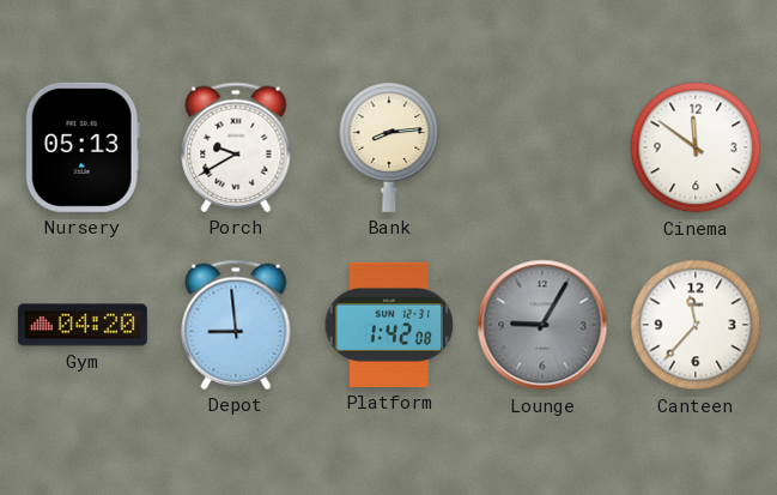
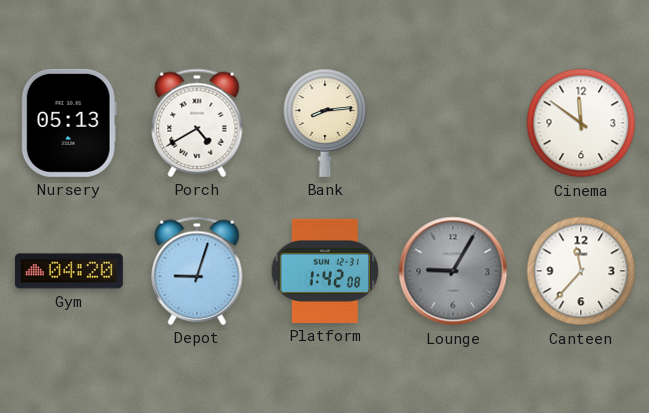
Porch: 9:40 -> 4:40
Depot: 8:59 -> 9:03
